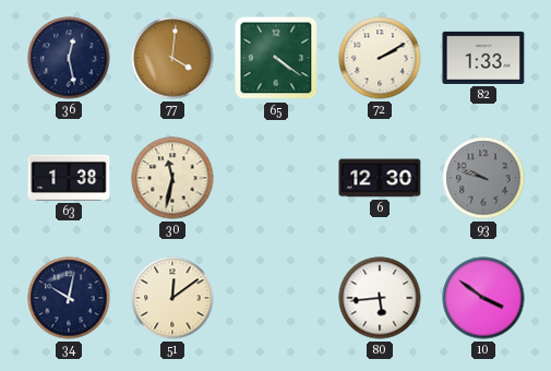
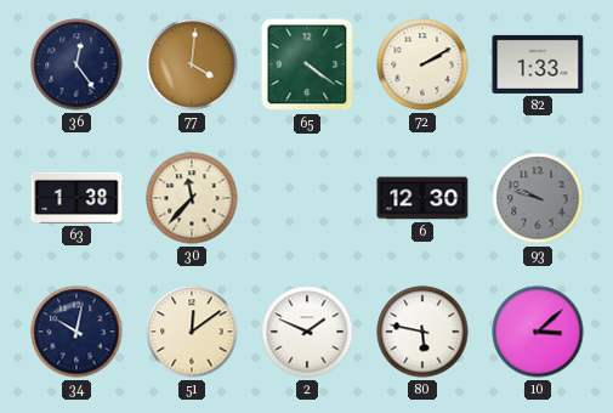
36: 12:28 -> 12:24
30: 11:32 -> 11:37
2: none -> 1:49
80: 5:44 -> 5:47
10: 3:51 -> 3:08
